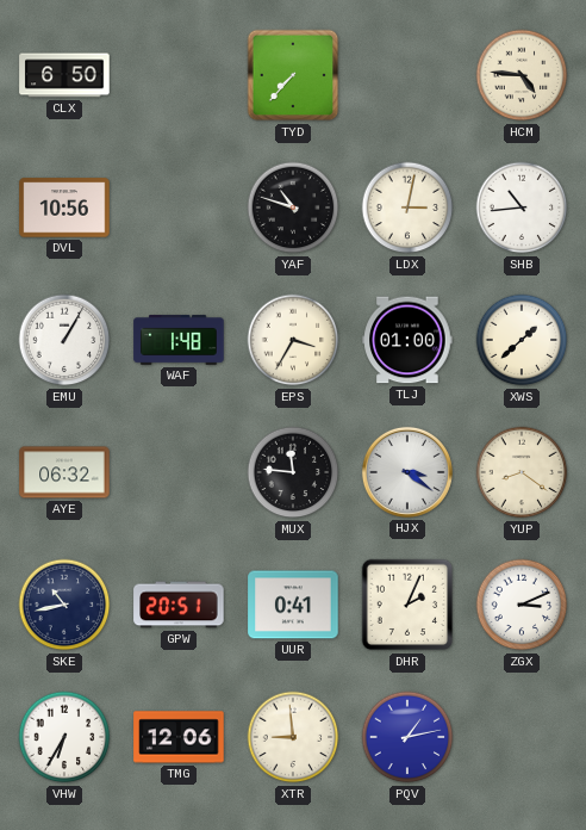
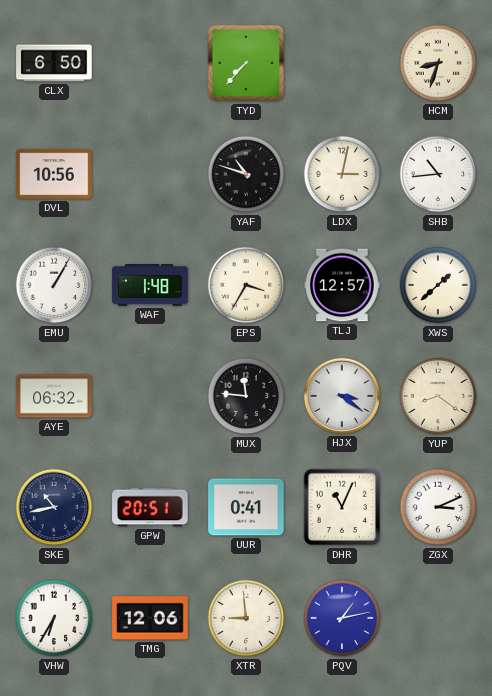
HCM: 4:46 -> 8:33
TLJ: 01:00 -> 12:57
DHR: 2:04 -> 11:04
